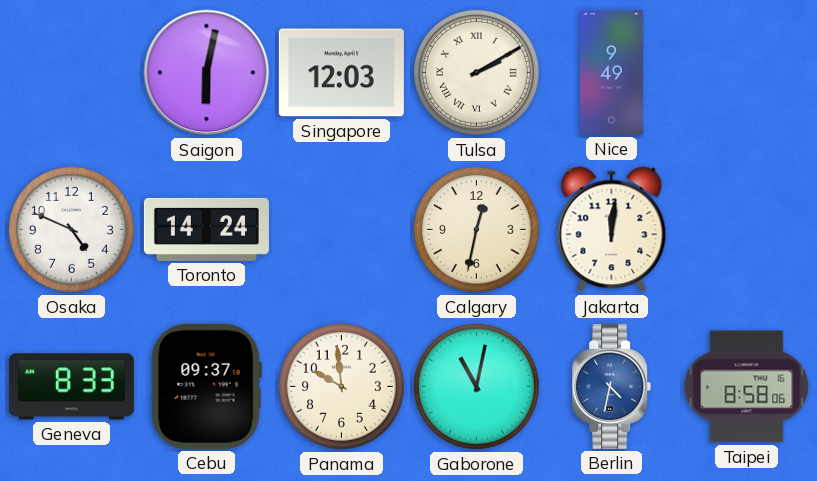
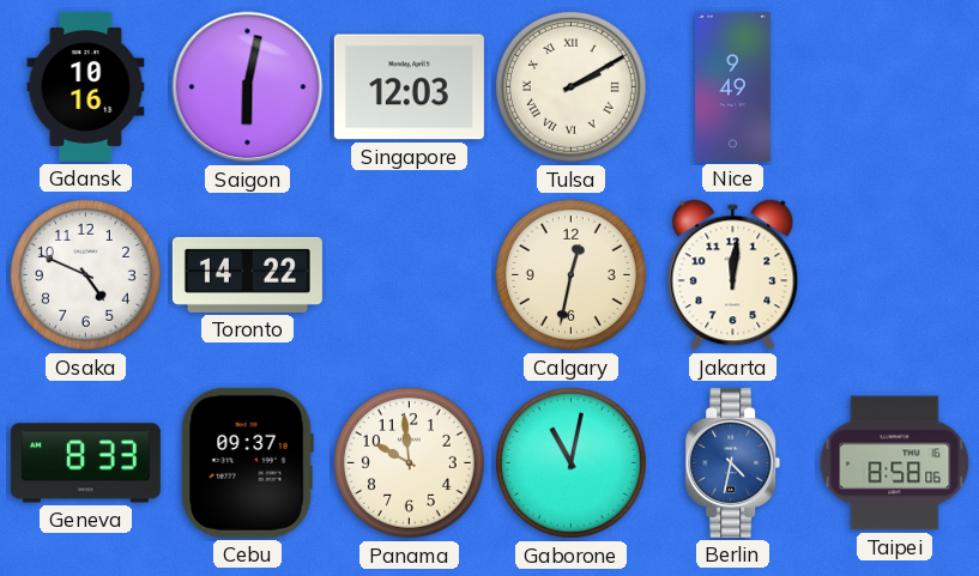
Gdansk: none -> 10:16
Toronto: 14:24 -> 14:22
